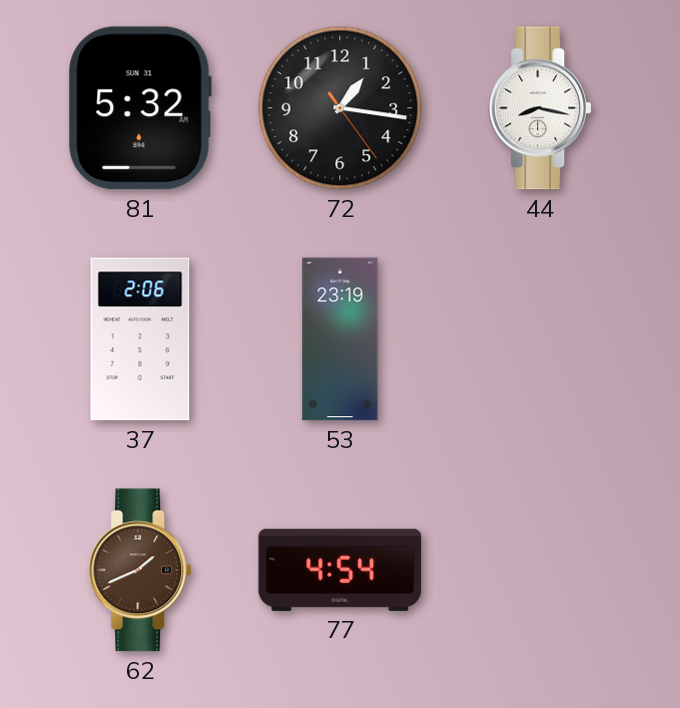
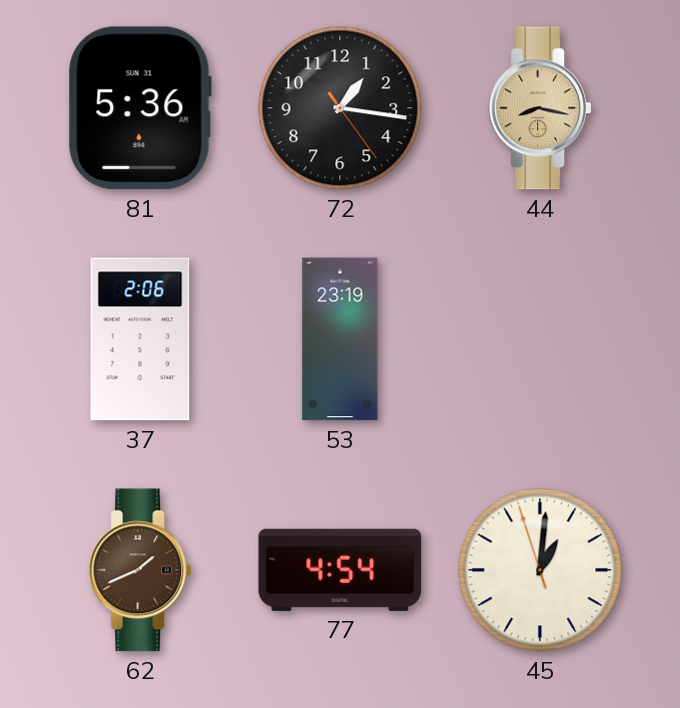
81: 5:32 -> 5:36
44 dial: white -> champagne
45: none -> 1:00
